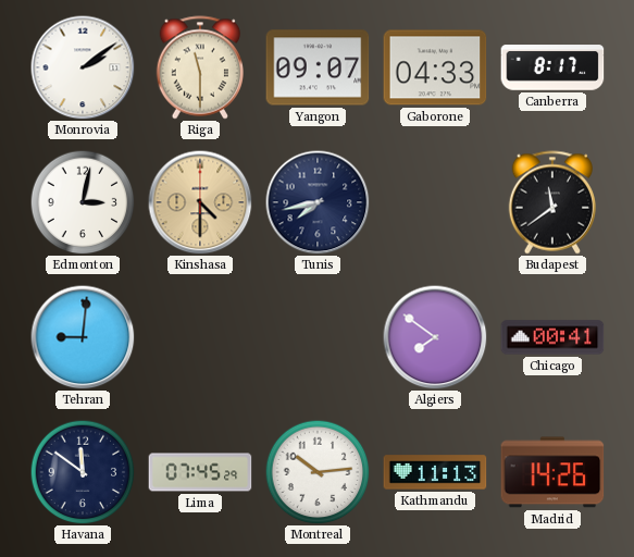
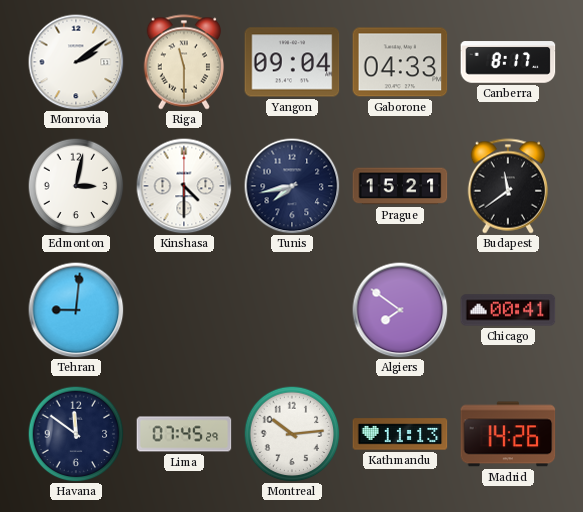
Yangon: 09:07 -> 09:04
Kinshasa dial: champagne -> white
Prague: none -> 15:21
